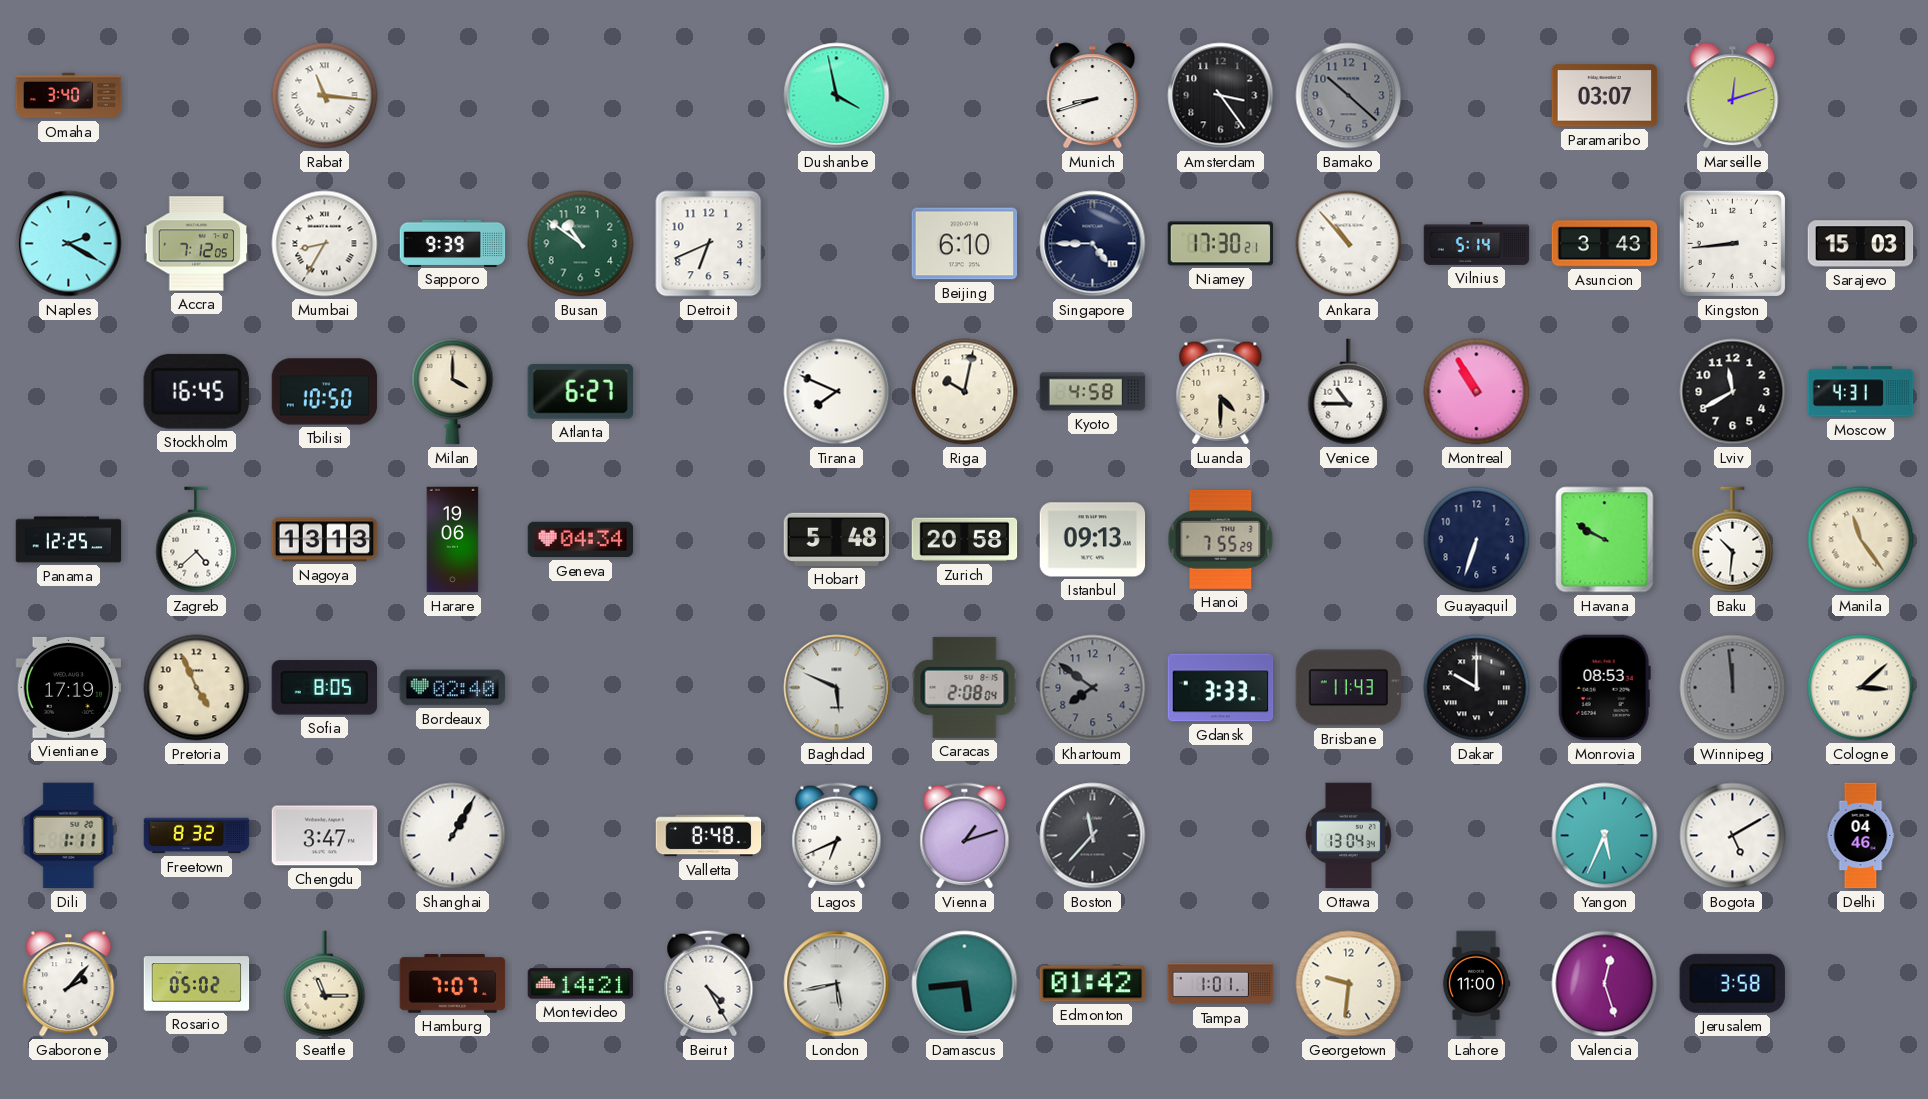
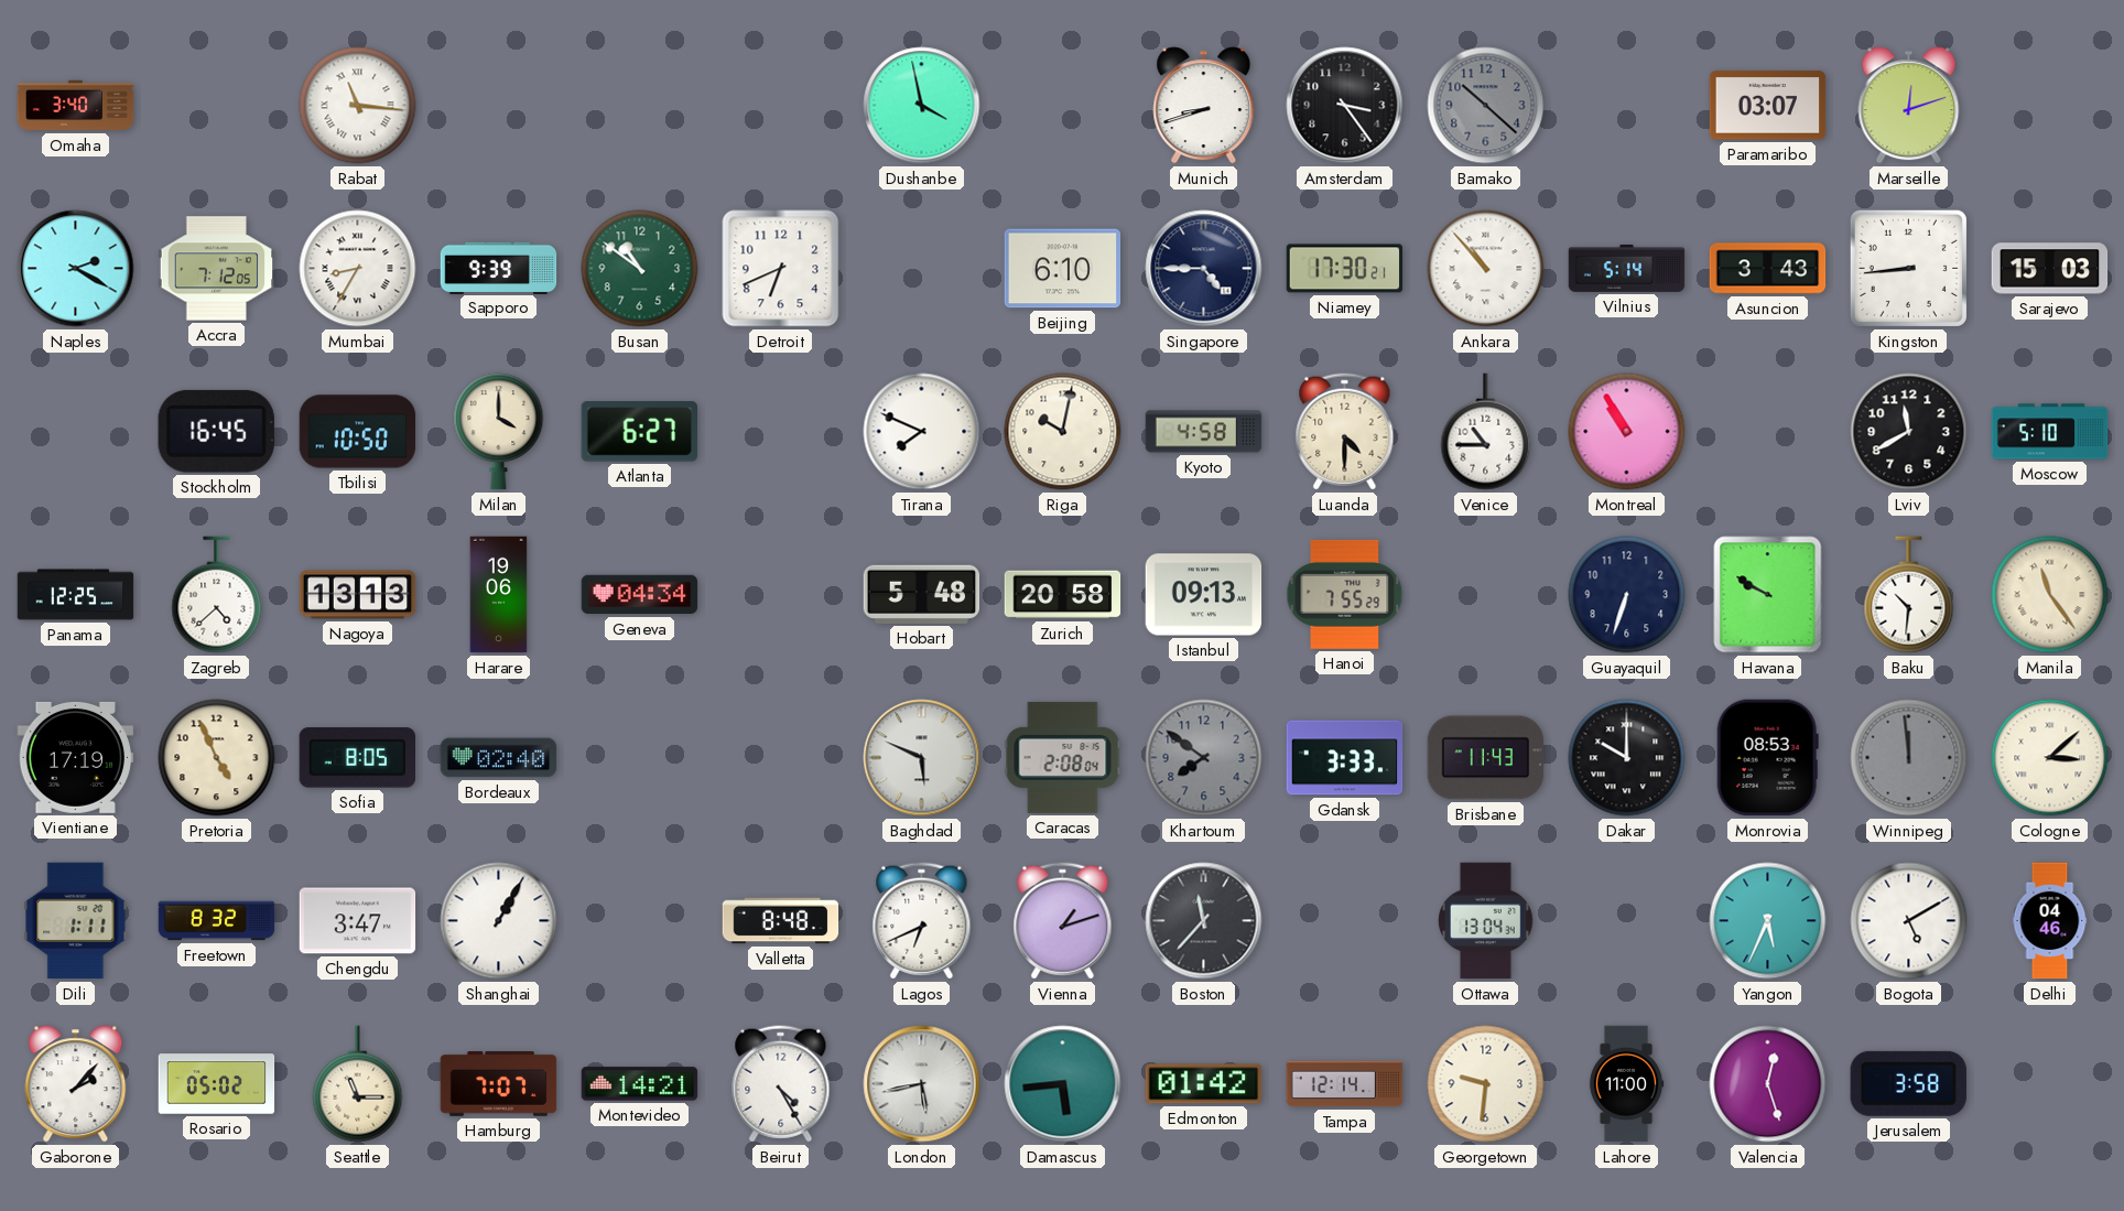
Moscow: 4:31 -> 5:10
Tampa: 1:01 -> 12:14
